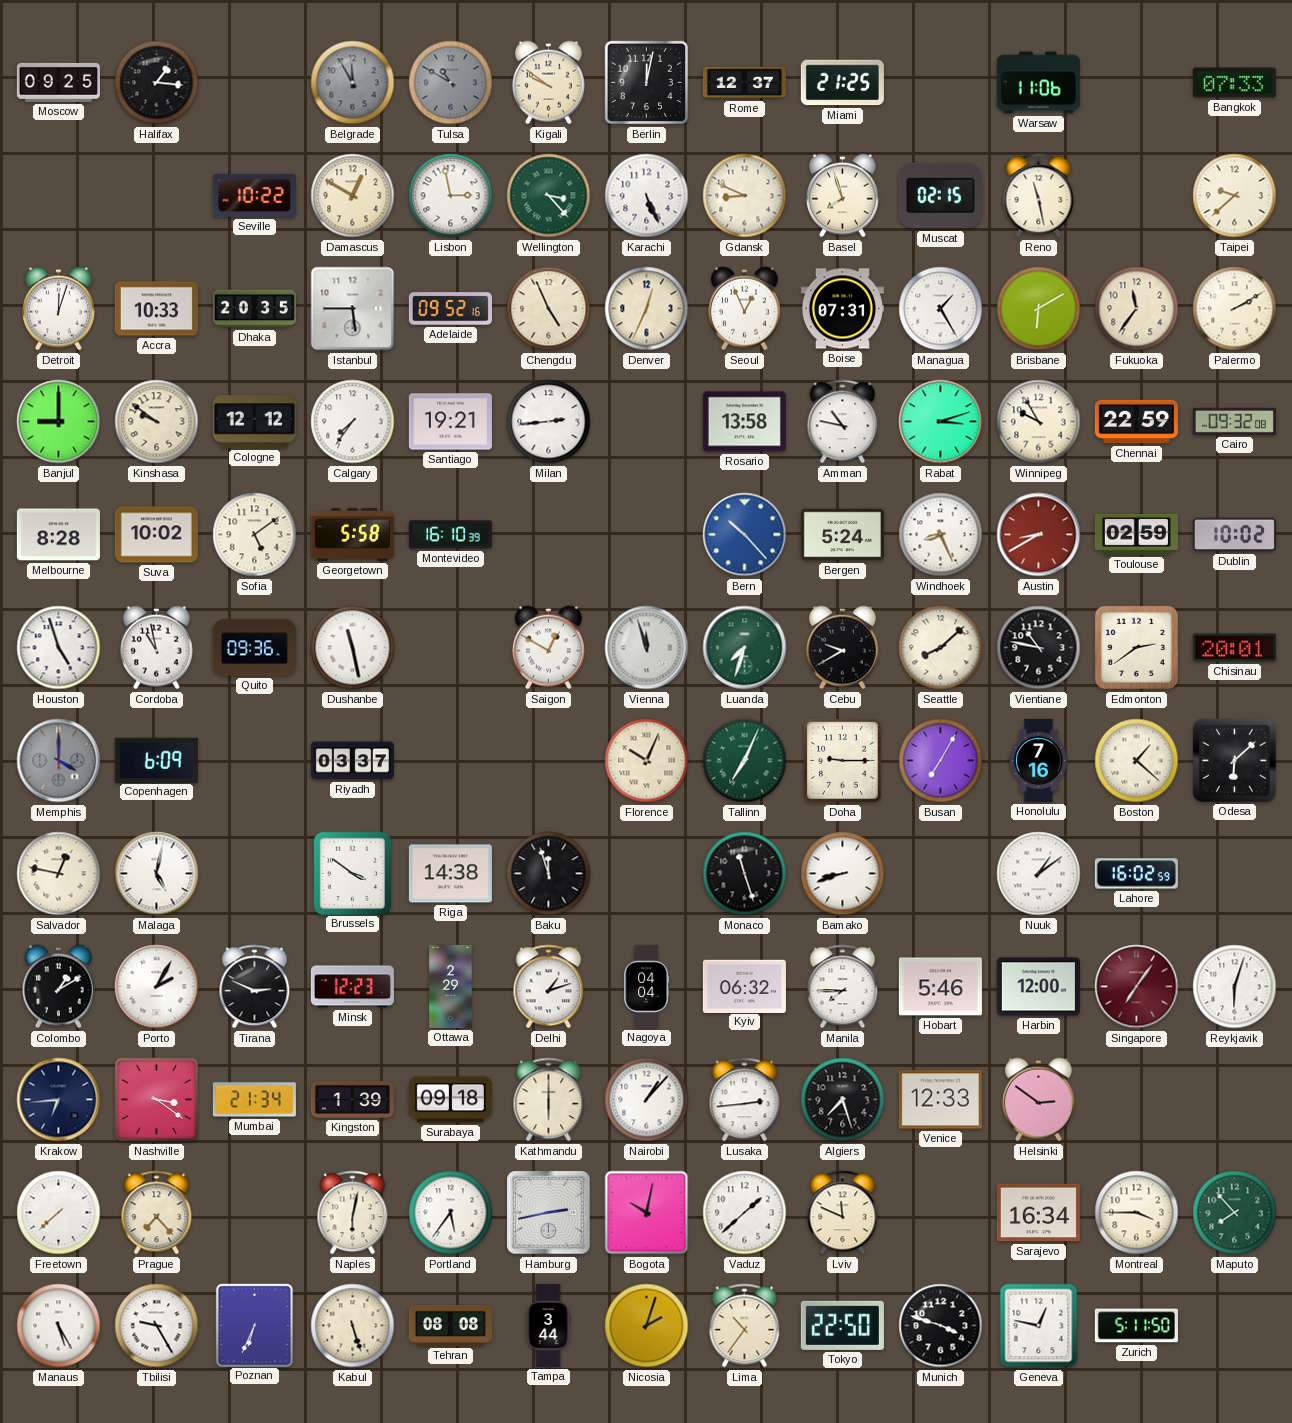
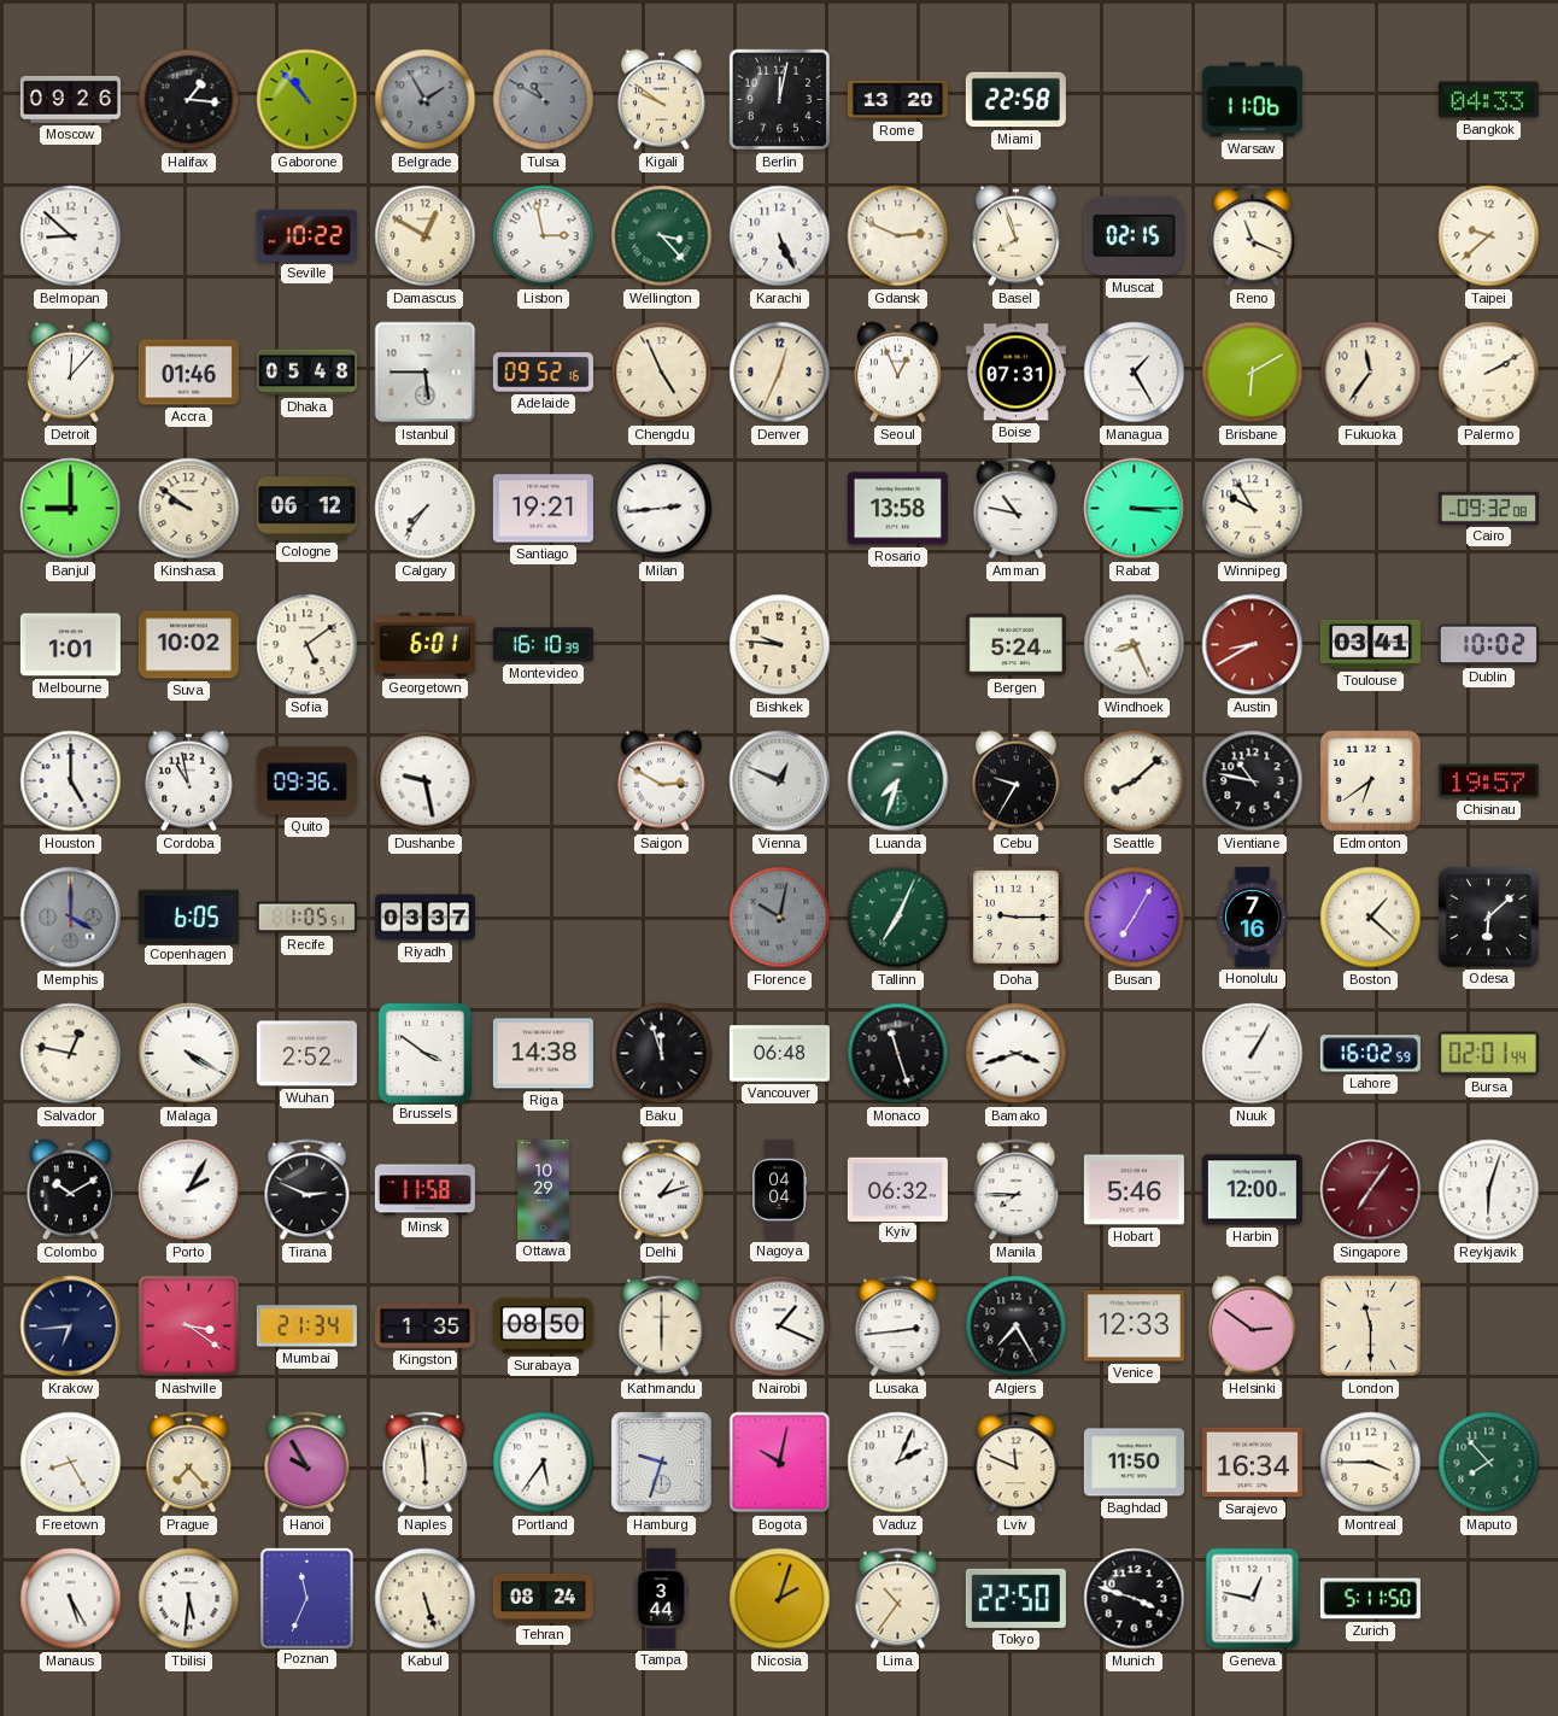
Moscow: 09:25 -> 09:26
Gaborone: none -> 10:53
Belgrade: 11:55 -> 1:55
Rome: 12:37 -> 13:20
Miami: 21:25 -> 22:58
Bangkok: 07:33 -> 04:33
Belmopan: none -> 8:52
Gdansk: 8:49 -> 2:49
Reno: 11:28 -> 11:19
Detroit: 12:03 -> 12:07
Accra: 10:33 -> 01:46
Dhaka: 20:35 -> 05:48
Cologne: 12:12 -> 06:12
Rabat: 3:12 -> 3:15
Chennai: 22:59 -> none
Melbourne: 8:28 -> 1:01
Georgetown: 5:58 -> 6:01
Bishkek: none -> 9:46
Bern: 10:23 -> none
Toulouse: 02:59 -> 03:41
Houston: 4:57 -> 5:00
Dushanbe: 11:28 -> 9:28
Saigon: 12:50 -> 2:50
Vienna: 11:57 -> 12:49
Cebu: 9:40 -> 9:35
Edmonton: 2:39 -> 6:39
Chisinau: 20:01 -> 19:57
Copenhagen: 6:09 -> 6:05
Recife: none -> 1:05
Florence: 10:04 -> 10:02
Florence dial: cream -> grey
Malaga: 5:02 -> 4:20
Wuhan: none -> 2:52
Vancouver: none -> 06:48
Bamako: 8:42 -> 3:42
Nuuk: 1:09 -> 1:05
Bursa: none -> 02:01
Colombo: 1:10 -> 10:10
Minsk: 12:23 -> 11:58
Ottawa: 2:29 -> 10:29
Kingston: 1:39 -> 1:35
Surabaya: 09:18 -> 08:50
Nairobi: 1:07 -> 1:19
Algiers: 7:27 -> 7:25
London: none -> 11:30
Freetown: 7:38 -> 8:25
Hanoi: none -> 9:55
Naples: 6:02 -> 5:59
Hamburg: 2:43 -> 9:33
Vaduz: 1:38 -> 2:04
Baghdad: none -> 11:50
Tbilisi: 9:25 -> 5:31
Poznan: 6:34 -> 11:34
Tehran: 08:08 -> 08:24
